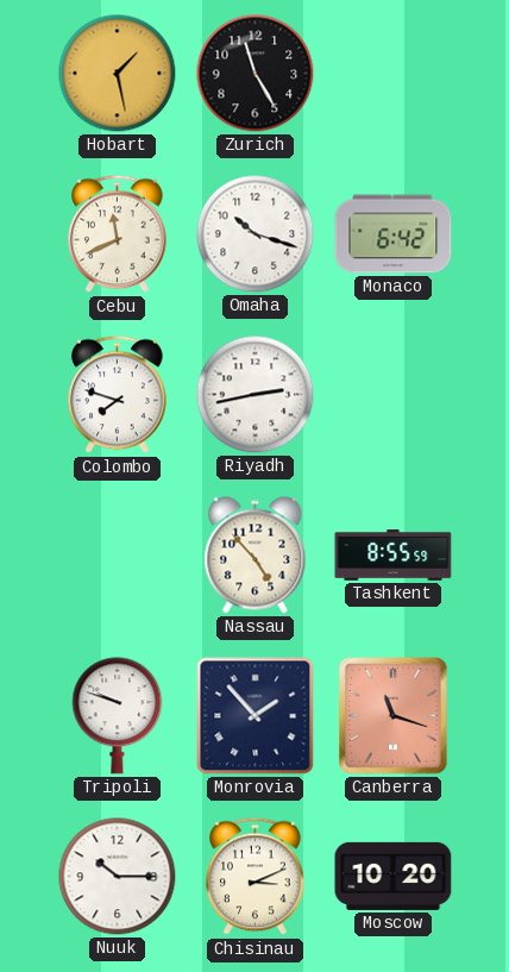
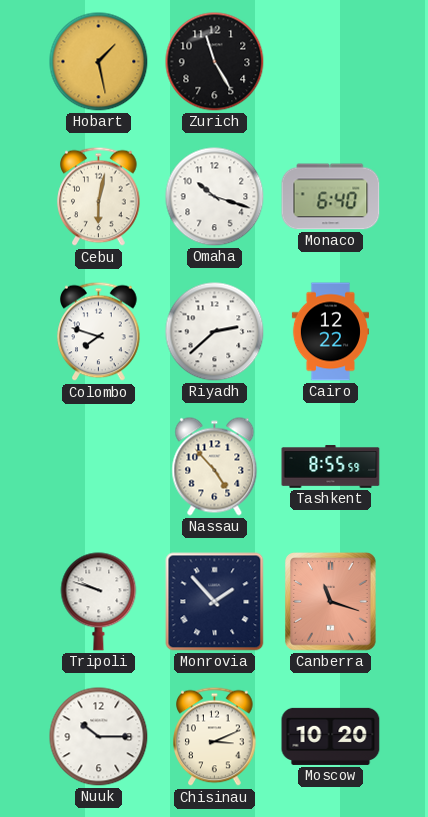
Cebu: 11:41 -> 6:02
Monaco: 6:42 -> 6:40
Riyadh: 2:43 -> 2:38
Cairo: none -> 12:22
